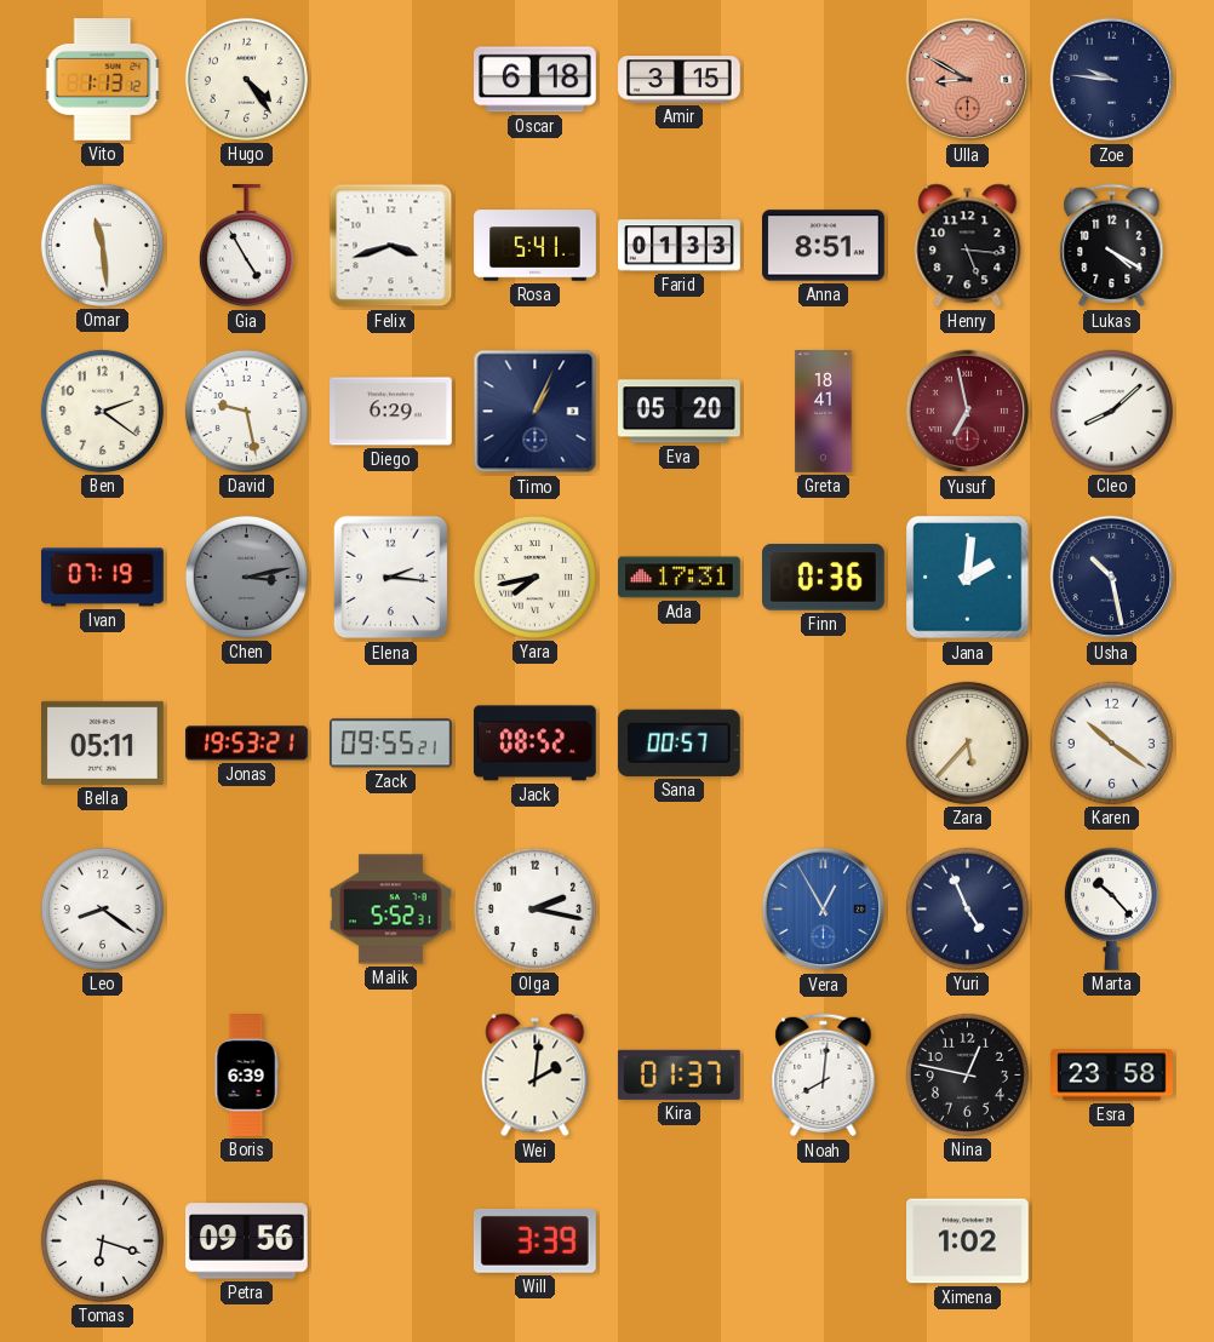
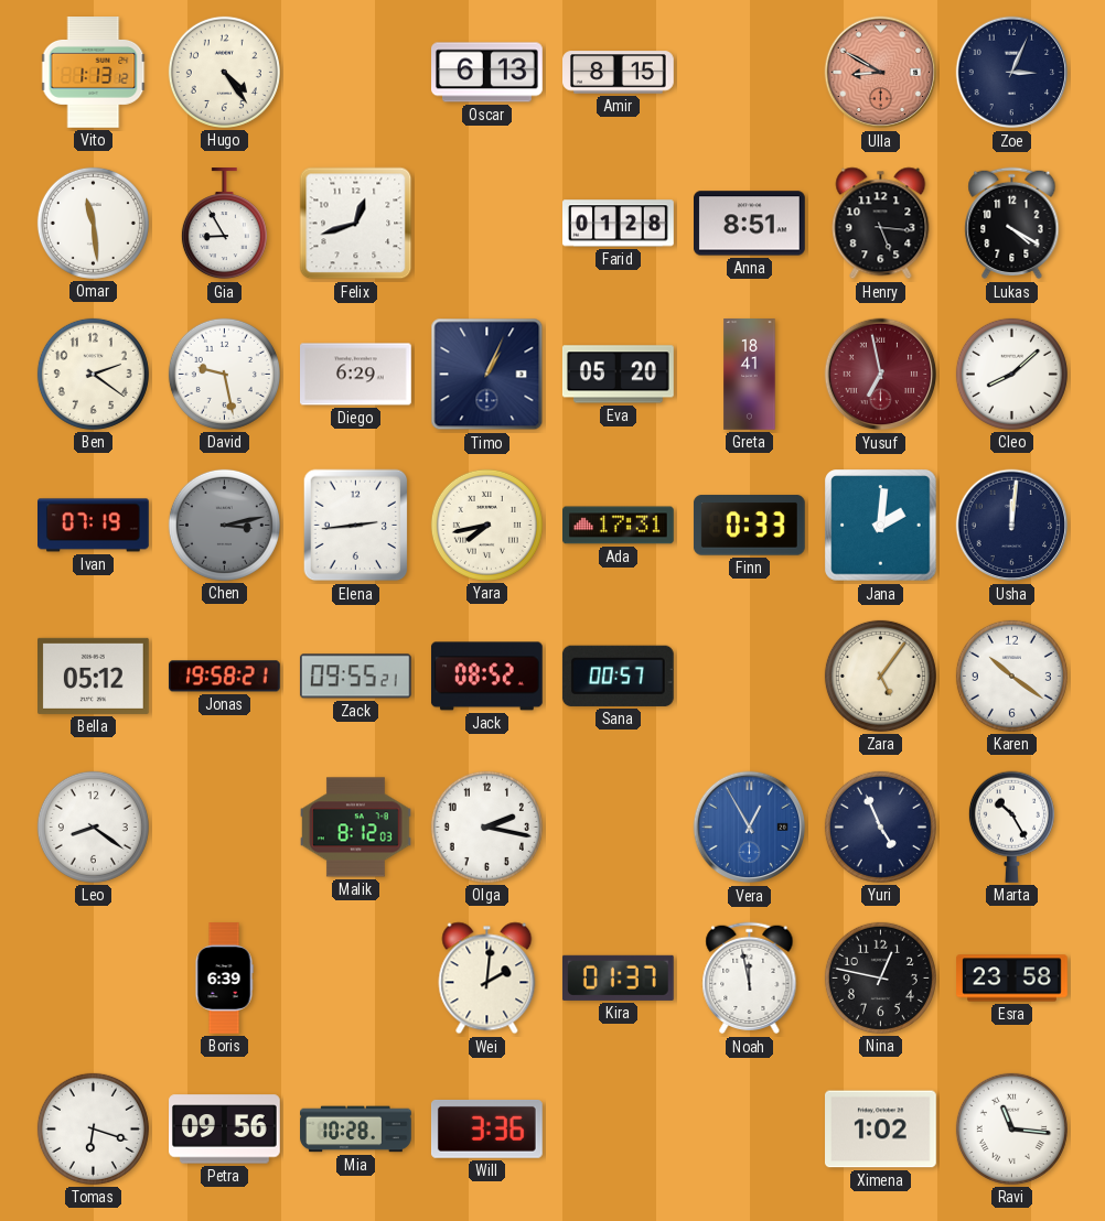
Oscar: 6:18 -> 6:13
Amir: 3:15 -> 8:15
Zoe: 9:46 -> 3:04
Gia: 4:55 -> 8:55
Felix: 3:42 -> 12:42
Rosa: 5:41 -> none
Farid: 01:33 -> 01:28
Elena: 2:16 -> 2:44
Finn: 0:36 -> 0:33
Usha: 10:28 -> 12:01
Bella: 05:11 -> 05:12
Jonas: 19:53 -> 19:58
Zara: 5:37 -> 5:06
Malik: 5:52 -> 8:12
Marta: 10:23 -> 10:25
Noah: 8:01 -> 11:58
Mia: none -> 10:28
Will: 3:39 -> 3:36
Ravi: none -> 11:16
